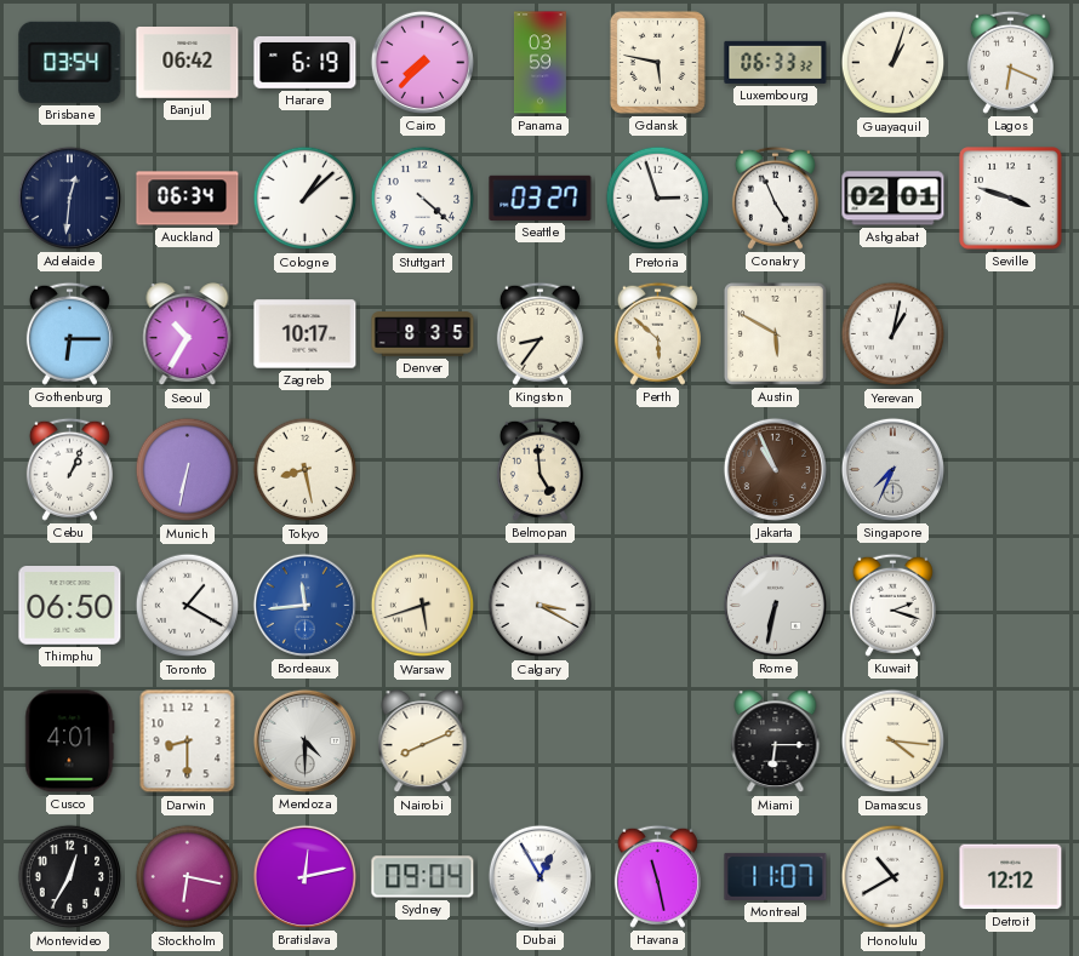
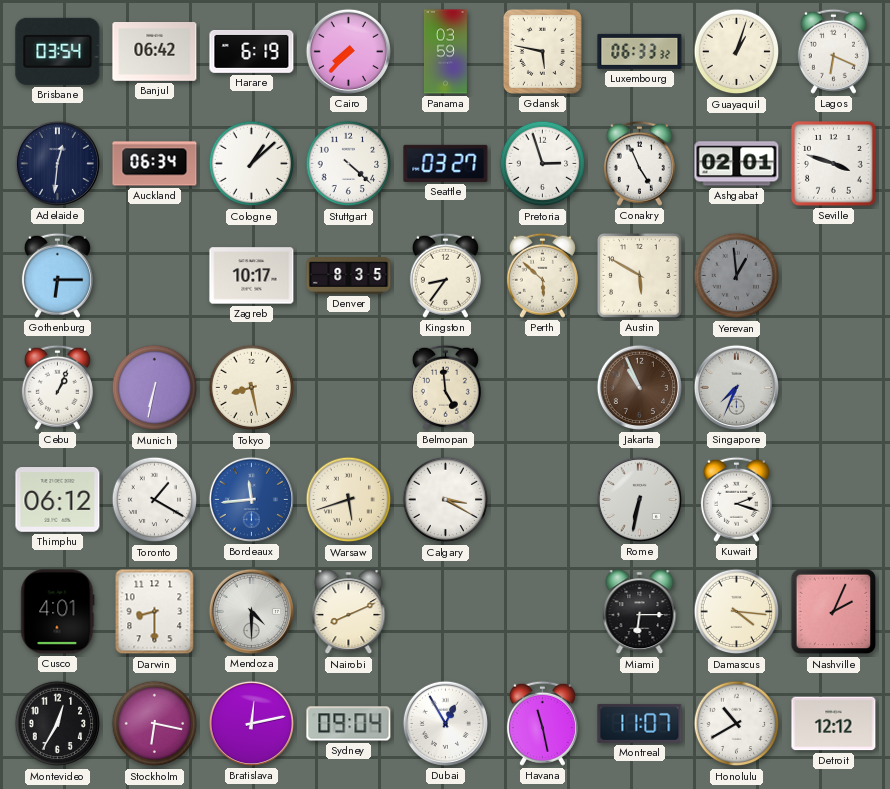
Seoul: 10:35 -> none
Yerevan: 1:02 -> 12:59
Yerevan dial: white -> grey
Thimphu: 06:50 -> 06:12
Nashville: none -> 2:04
